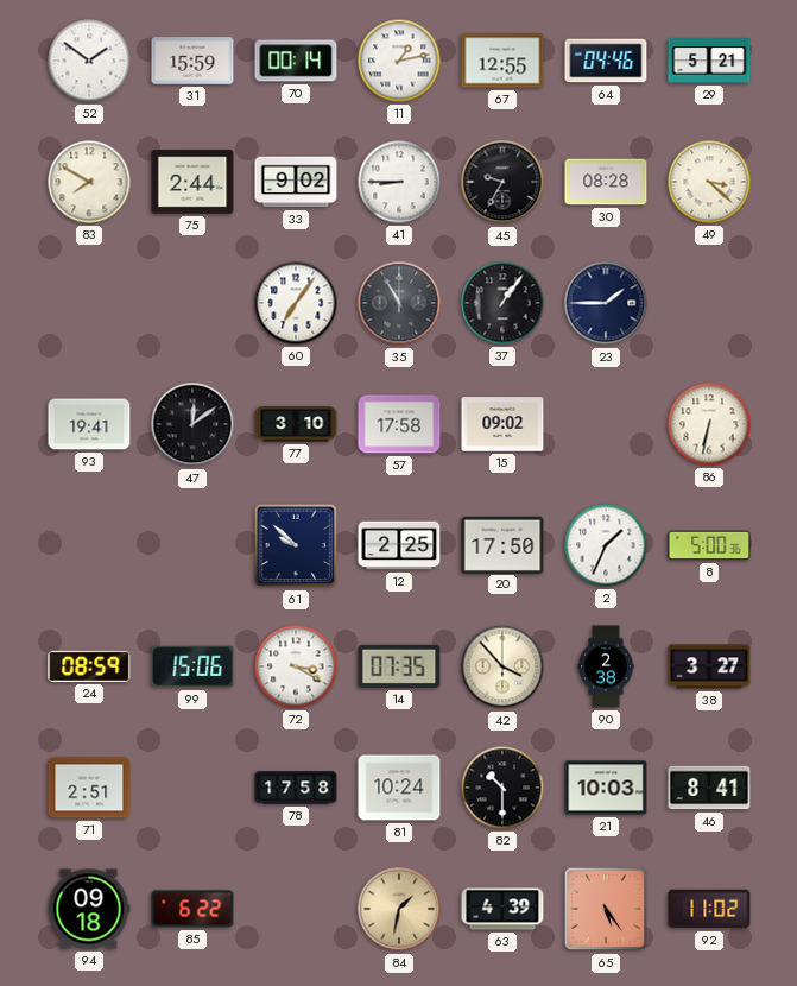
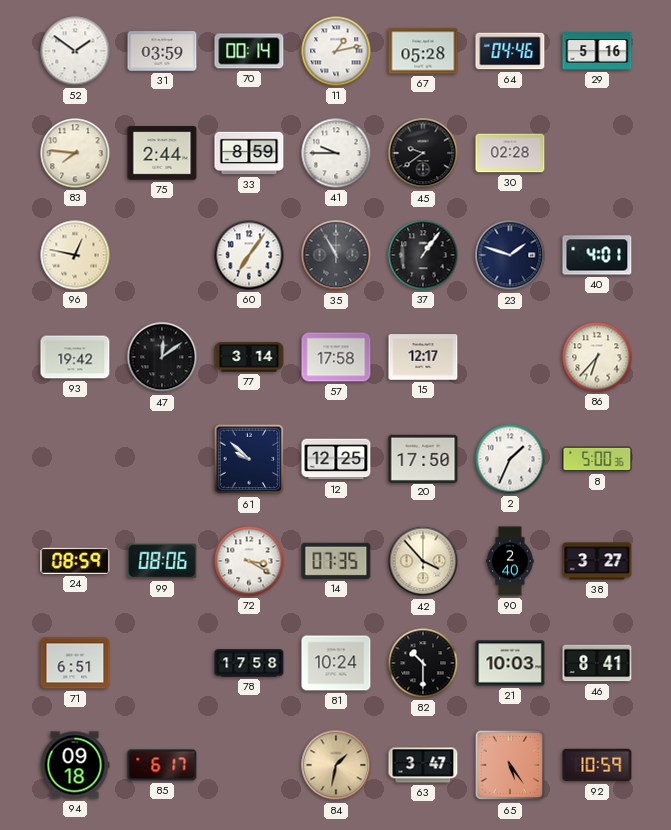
31: 15:59 -> 03:59
67: 12:55 -> 05:28
29: 5:21 -> 5:16
83: 7:50 -> 7:46
33: 9:02 -> 8:59
41: 8:45 -> 9:45
45: 9:35 -> 9:39
30: 08:28 -> 02:28
49: 3:22 -> none
96: none -> 12:47
23: 1:45 -> 1:48
40: none -> 4:01
93: 19:41 -> 19:42
77: 3:10 -> 3:14
15: 09:02 -> 12:17
86: 6:32 -> 6:37
12: 2:25 -> 12:25
99: 15:06 -> 08:06
90: 2:38 -> 2:40
71: 2:51 -> 6:51
85: 6:22 -> 6:17
63: 4:39 -> 3:47
92: 11:02 -> 10:59
